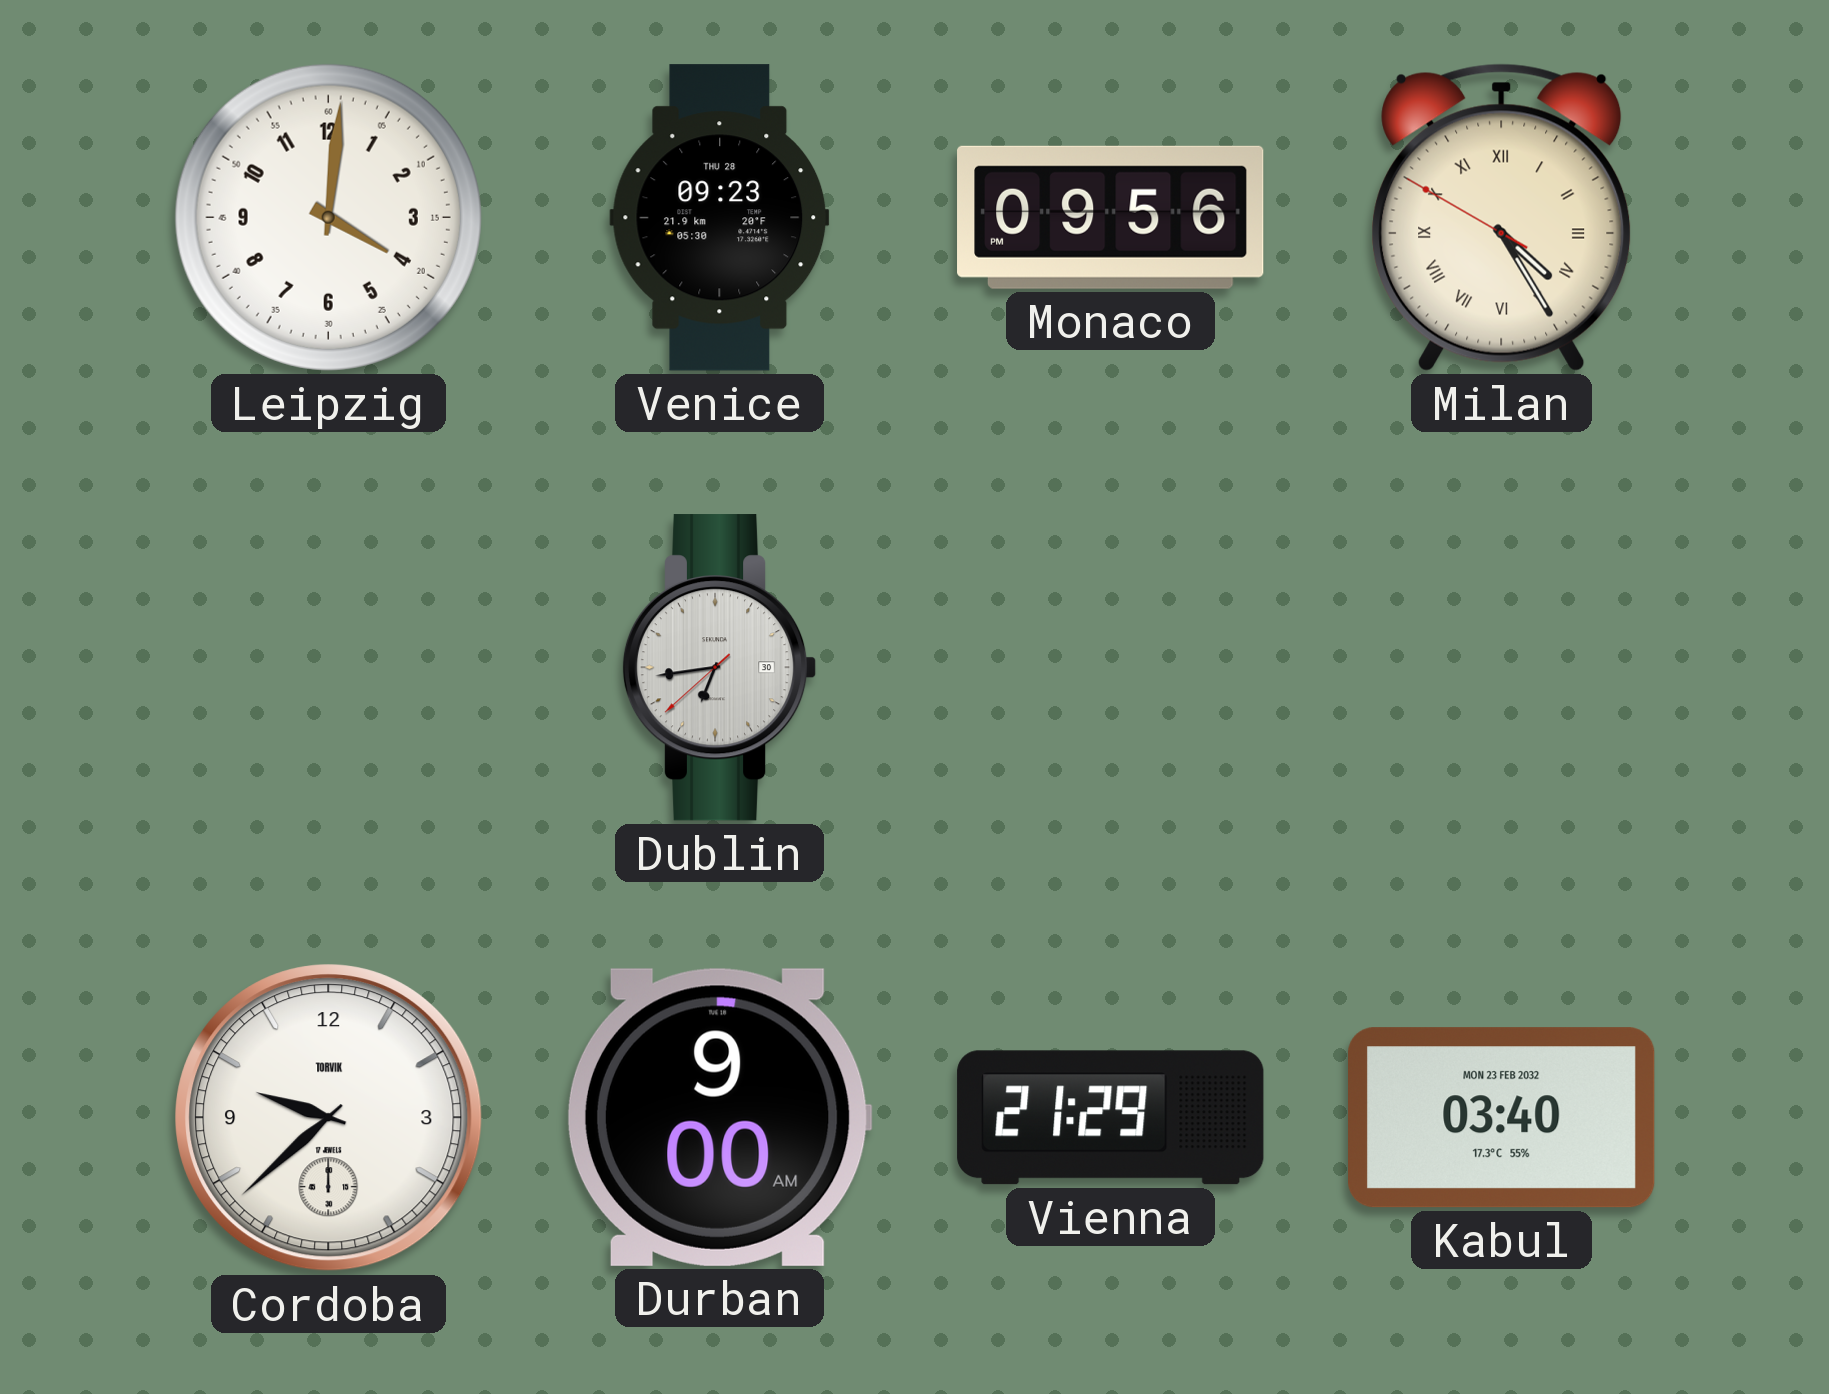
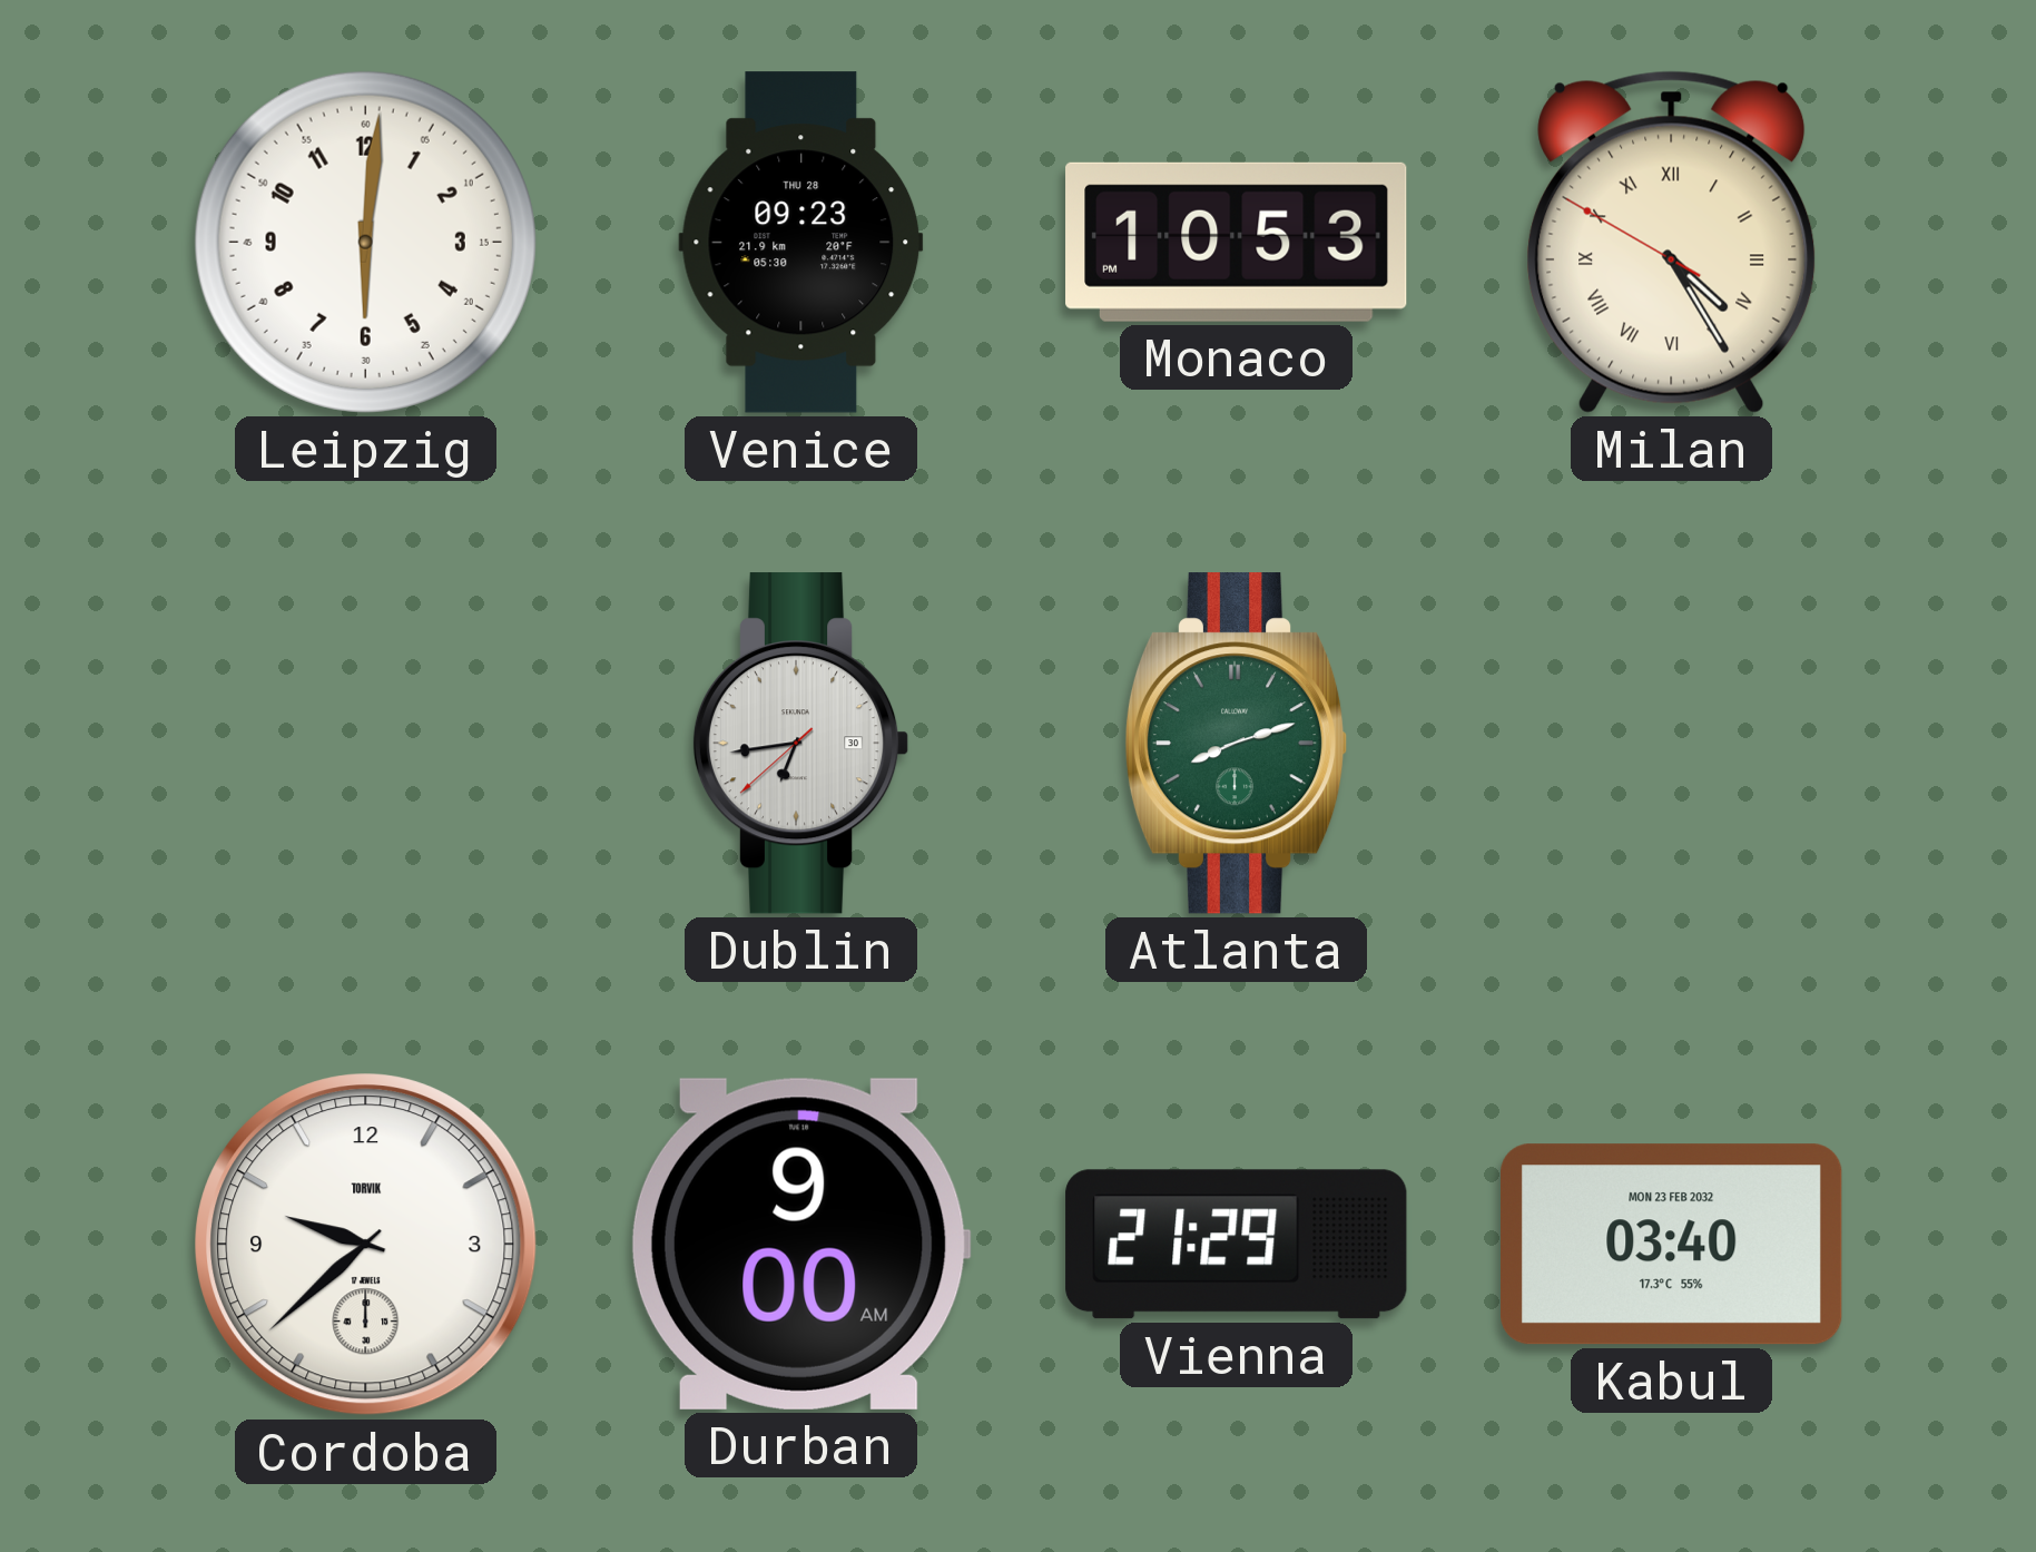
Leipzig: 4:01 -> 6:01
Monaco: 09:56 -> 10:53
Atlanta: none -> 8:12
